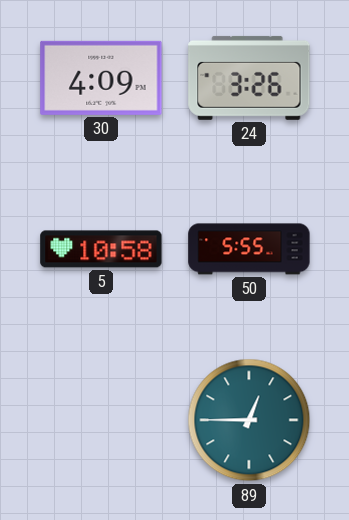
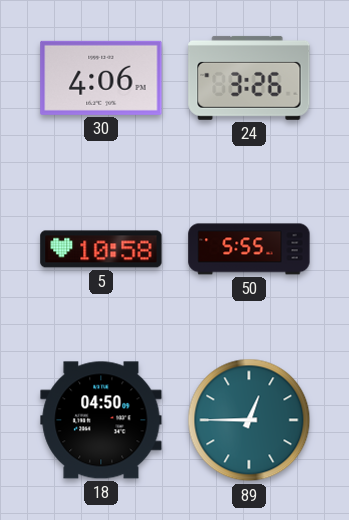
30: 4:09 -> 4:06
18: none -> 04:50
